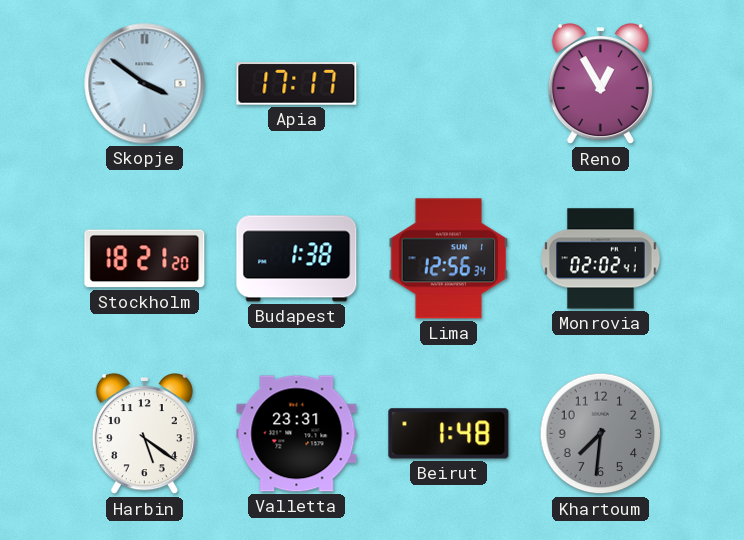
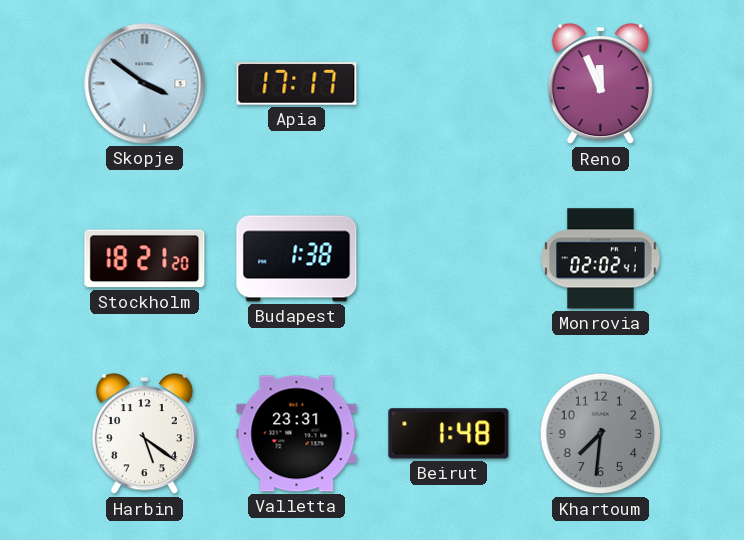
Reno: 12:55 -> 11:56
Lima: 12:56 -> none
